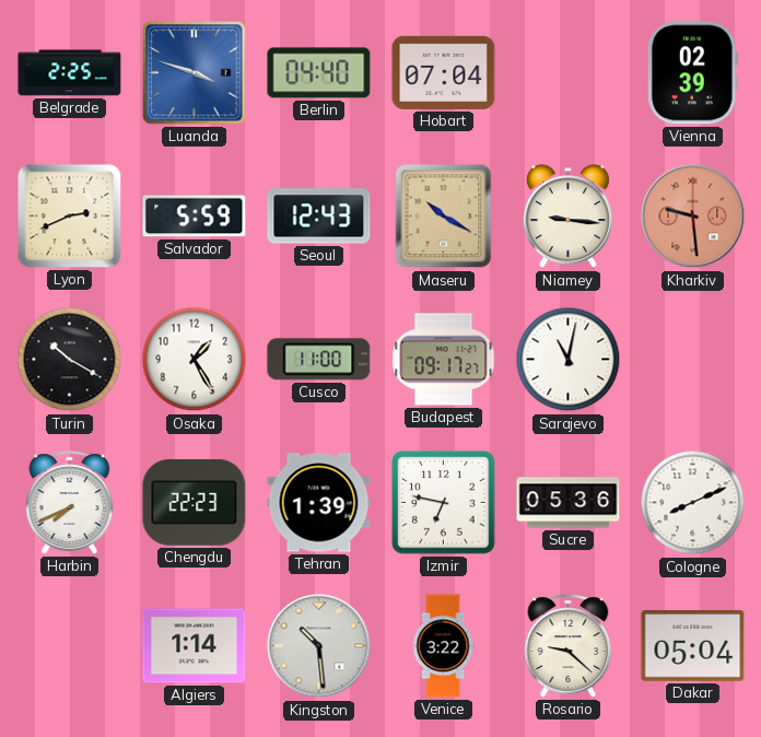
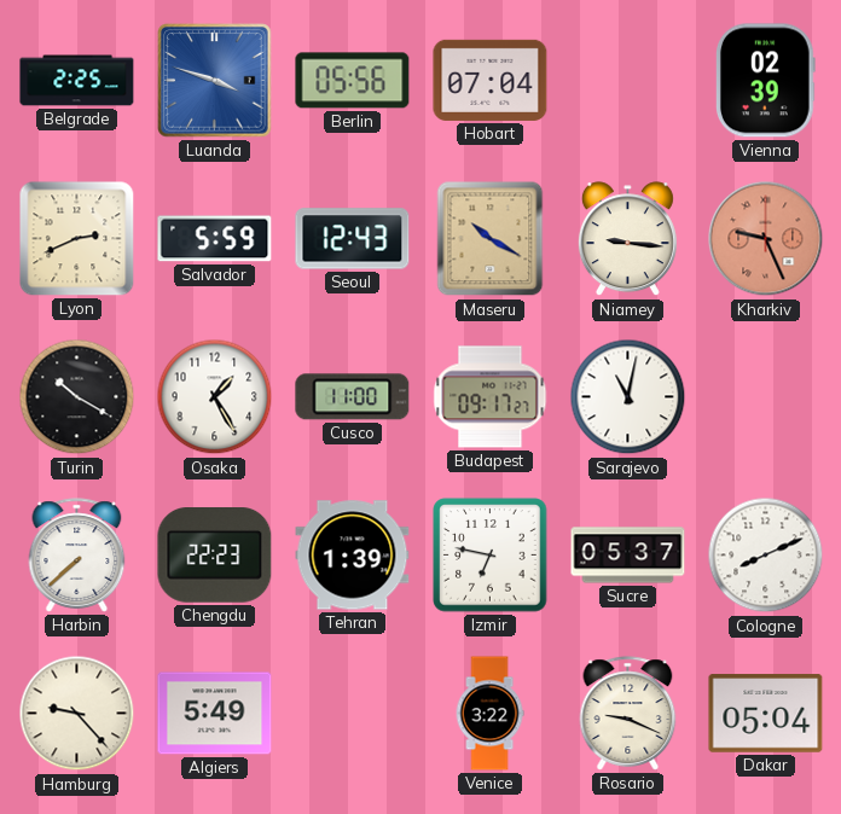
Berlin: 04:40 -> 05:56
Kharkiv: 9:29 -> 9:26
Harbin: 7:41 -> 7:38
Sucre: 05:36 -> 05:37
Hamburg: none -> 9:23
Algiers: 1:14 -> 5:49
Kingston: 10:29 -> none
Rosario: 9:22 -> 9:19
